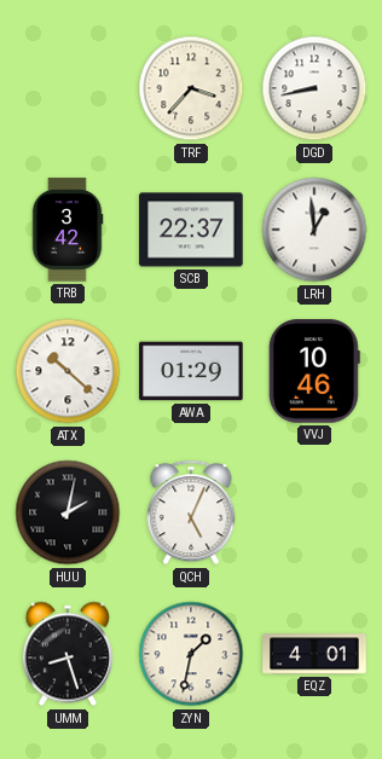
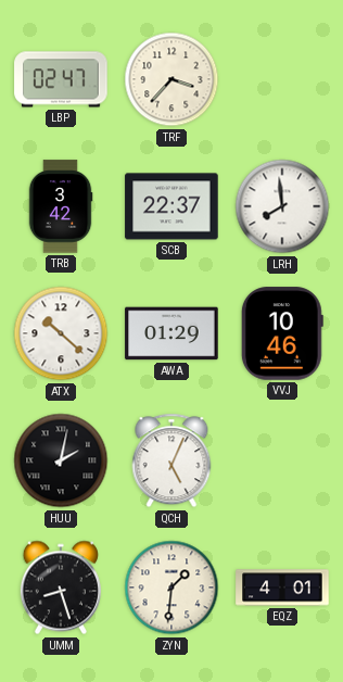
LBP: none -> 02:47
DGD: 8:43 -> none
LRH: 12:59 -> 7:59
ZYN: 1:32 -> 1:31
